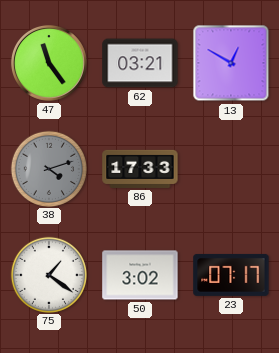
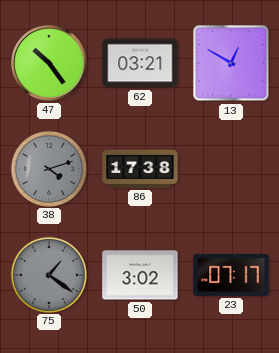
47: 11:24 -> 10:24
86: 17:33 -> 17:38
75 dial: white -> grey
